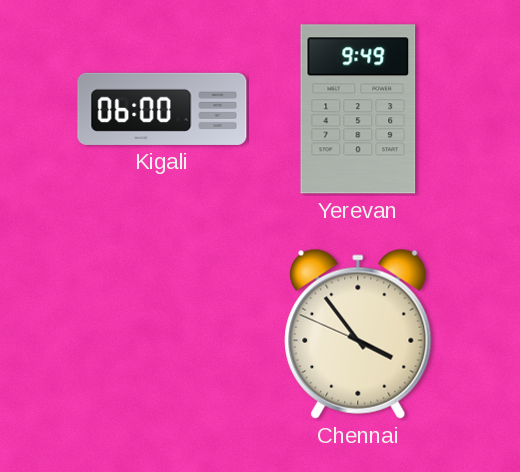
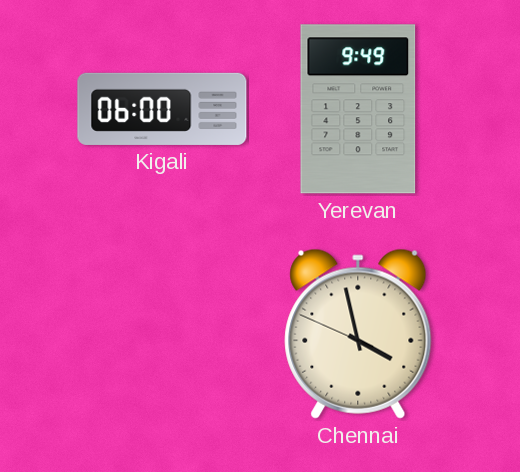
Chennai: 3:53 -> 3:57
